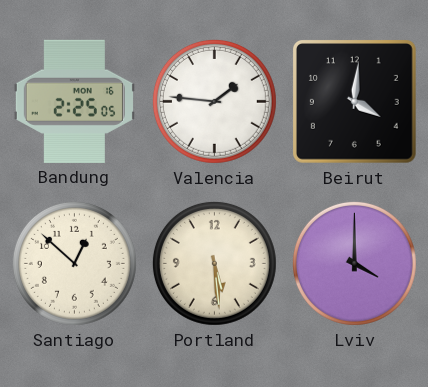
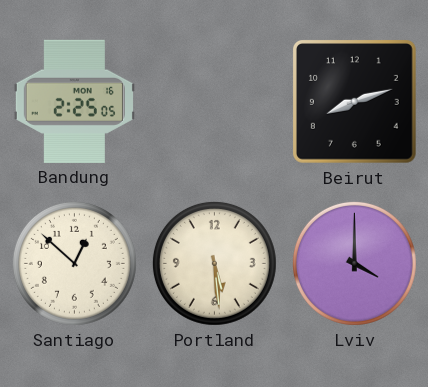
Valencia: 1:46 -> none
Beirut: 4:01 -> 8:12
